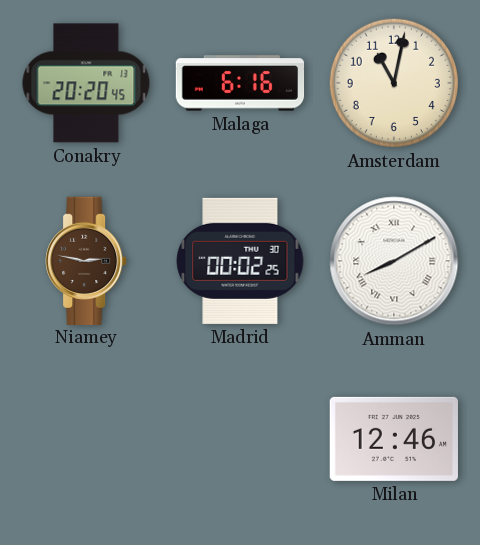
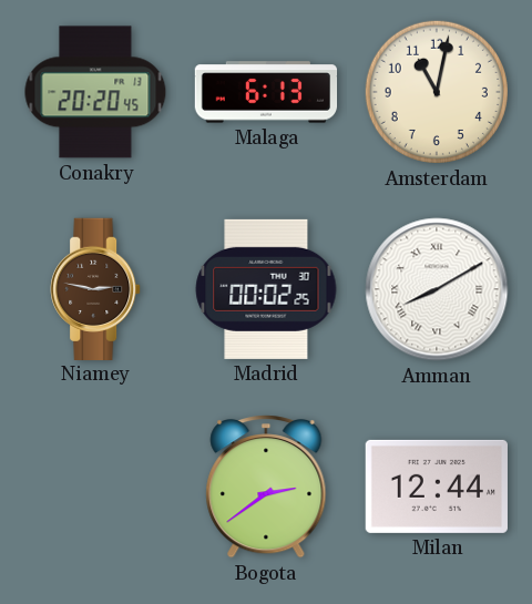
Malaga: 6:16 -> 6:13
Bogota: none -> 2:39
Milan: 12:46 -> 12:44
